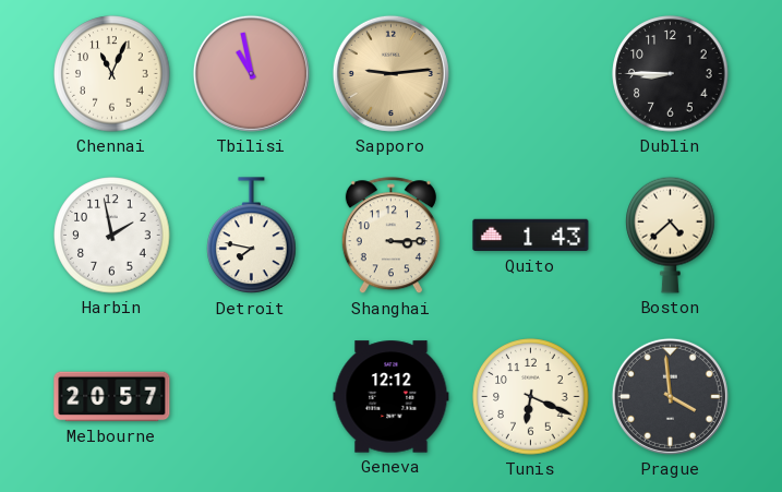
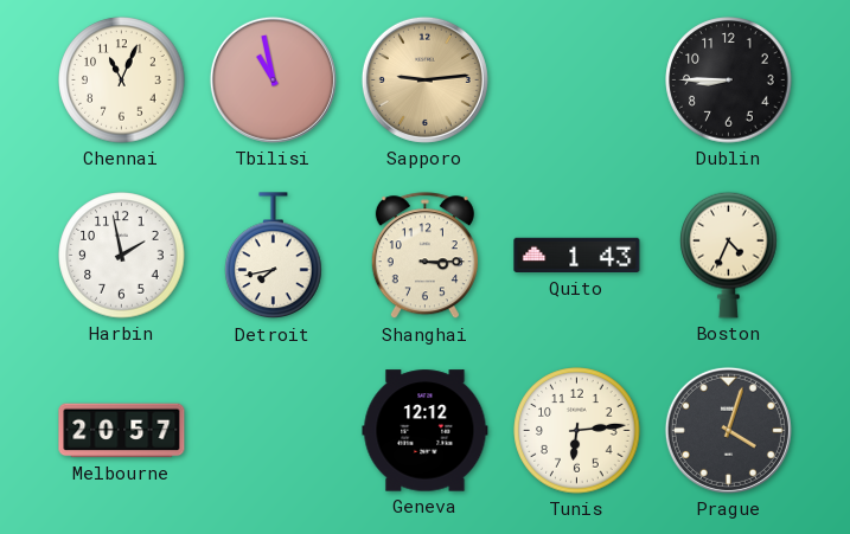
Detroit: 7:47 -> 7:43
Boston: 4:38 -> 4:34
Tunis: 6:19 -> 6:14
Prague: 3:59 -> 4:03
